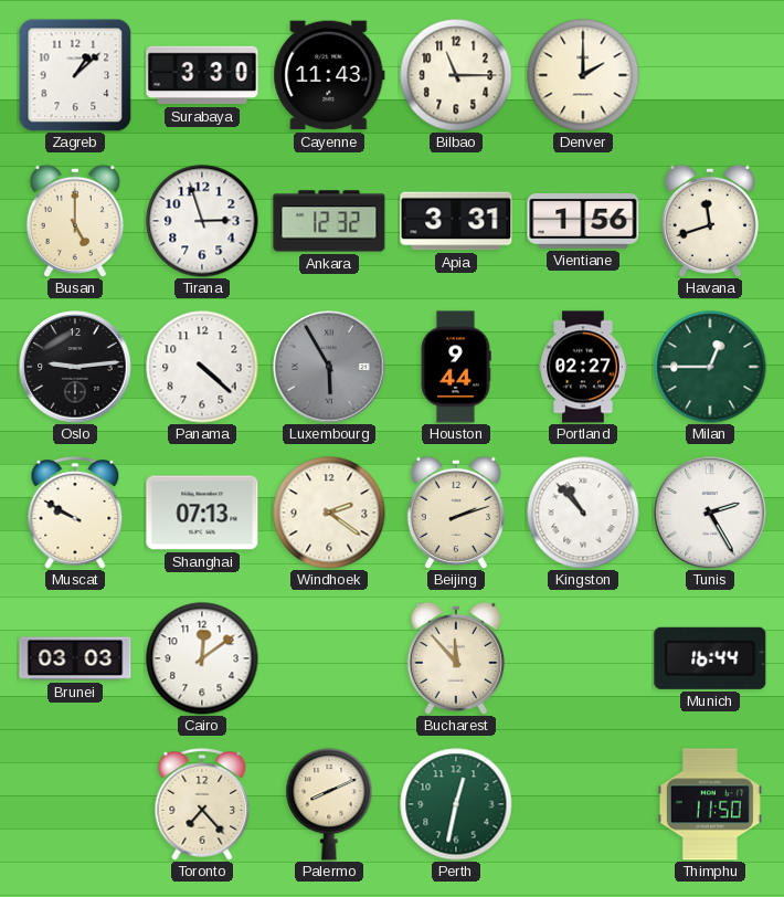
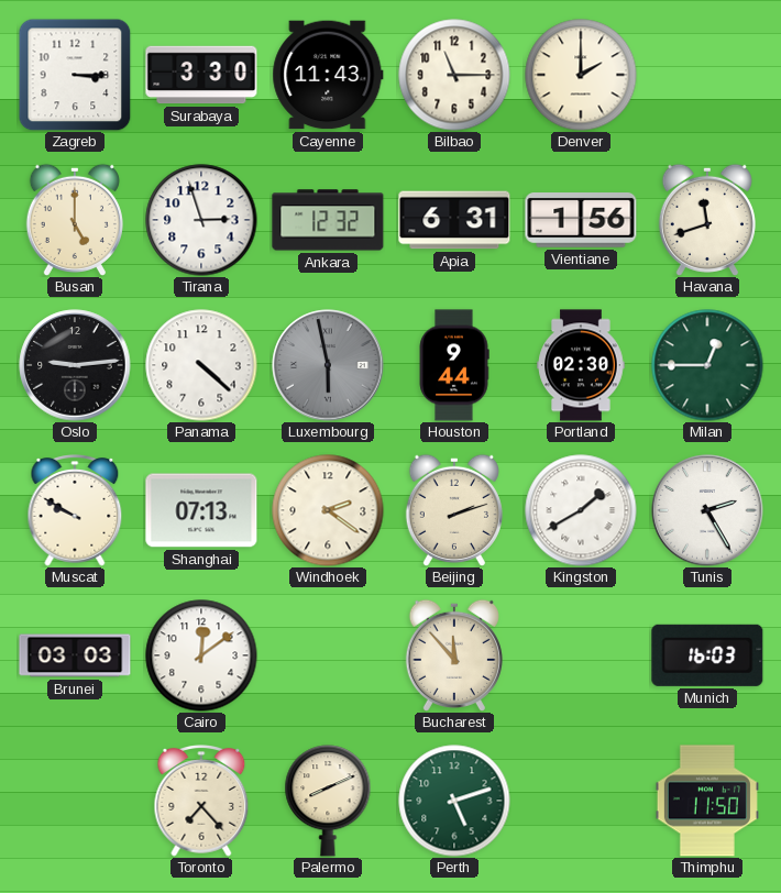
Zagreb: 1:08 -> 3:15
Apia: 3:31 -> 6:31
Luxembourg: 5:55 -> 5:58
Portland: 02:27 -> 02:30
Kingston: 10:53 -> 1:40
Munich: 16:44 -> 16:03
Perth: 12:32 -> 5:12
